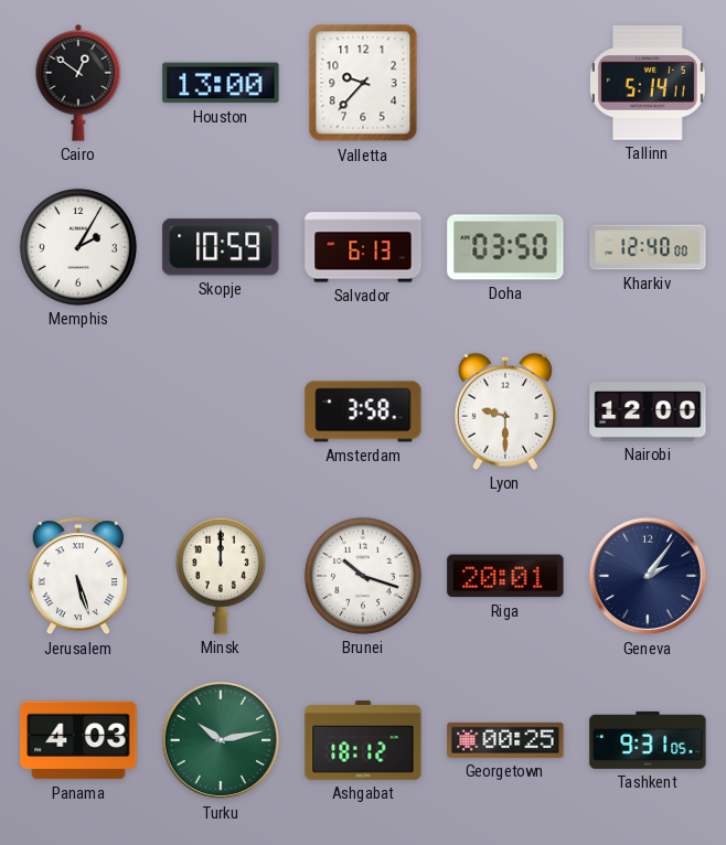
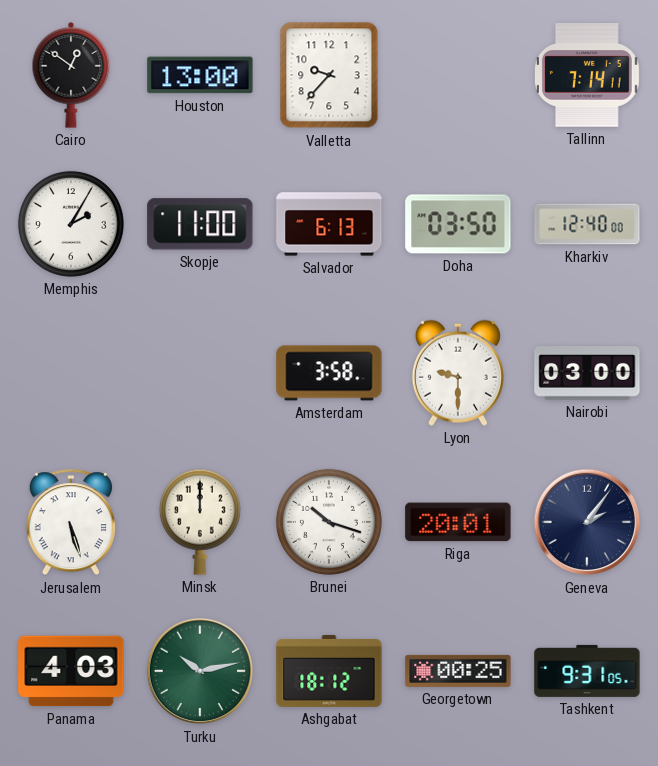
Tallinn: 5:14 -> 7:14
Skopje: 10:59 -> 11:00
Nairobi: 12:00 -> 03:00
